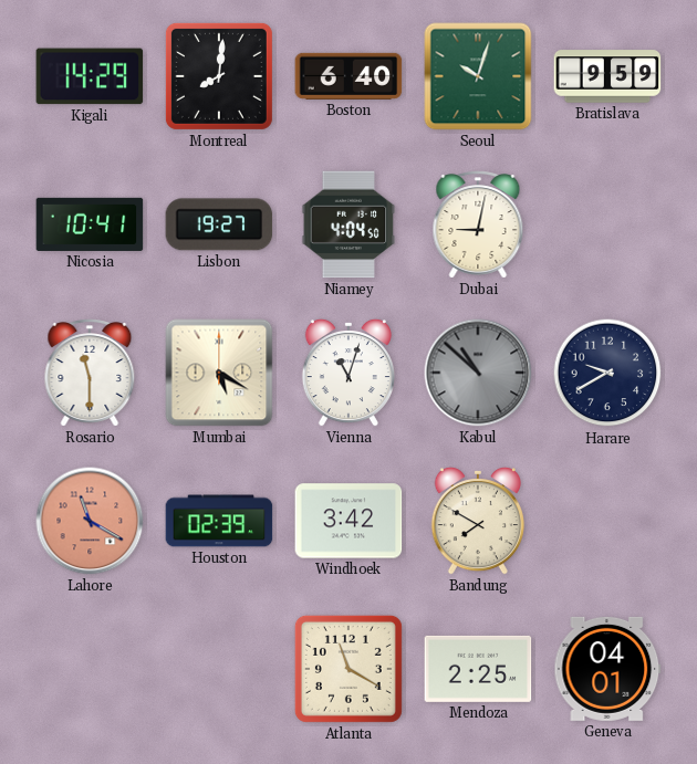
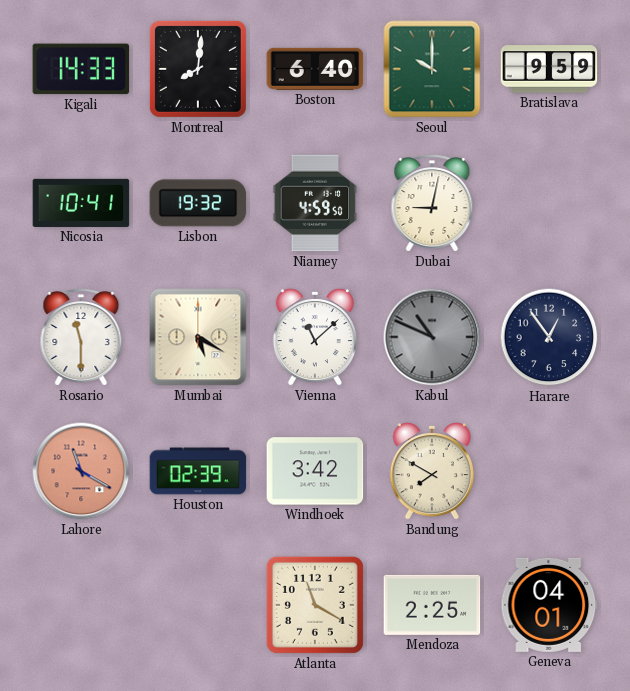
Kigali: 14:29 -> 14:33
Seoul: 10:03 -> 10:00
Lisbon: 19:27 -> 19:32
Niamey: 4:04 -> 4:59
Vienna: 11:03 -> 11:08
Kabul: 10:52 -> 10:49
Harare: 9:40 -> 12:54
